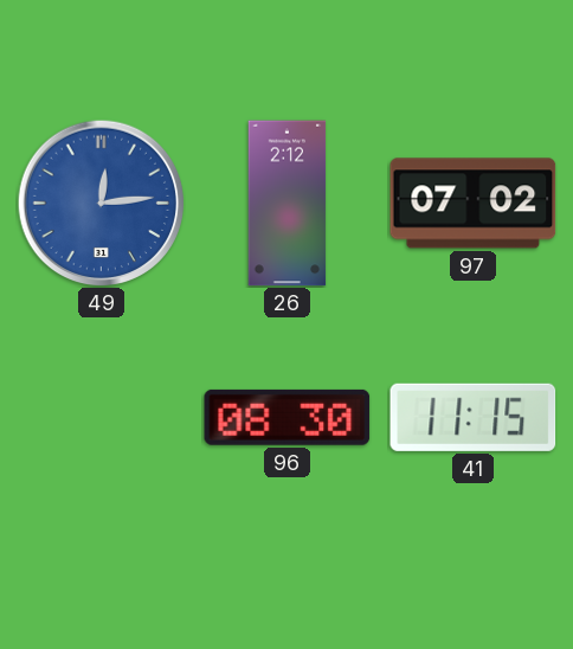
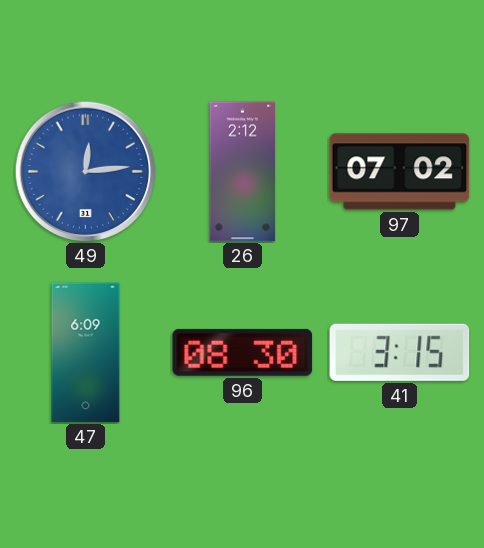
47: none -> 6:09
41: 11:15 -> 3:15
